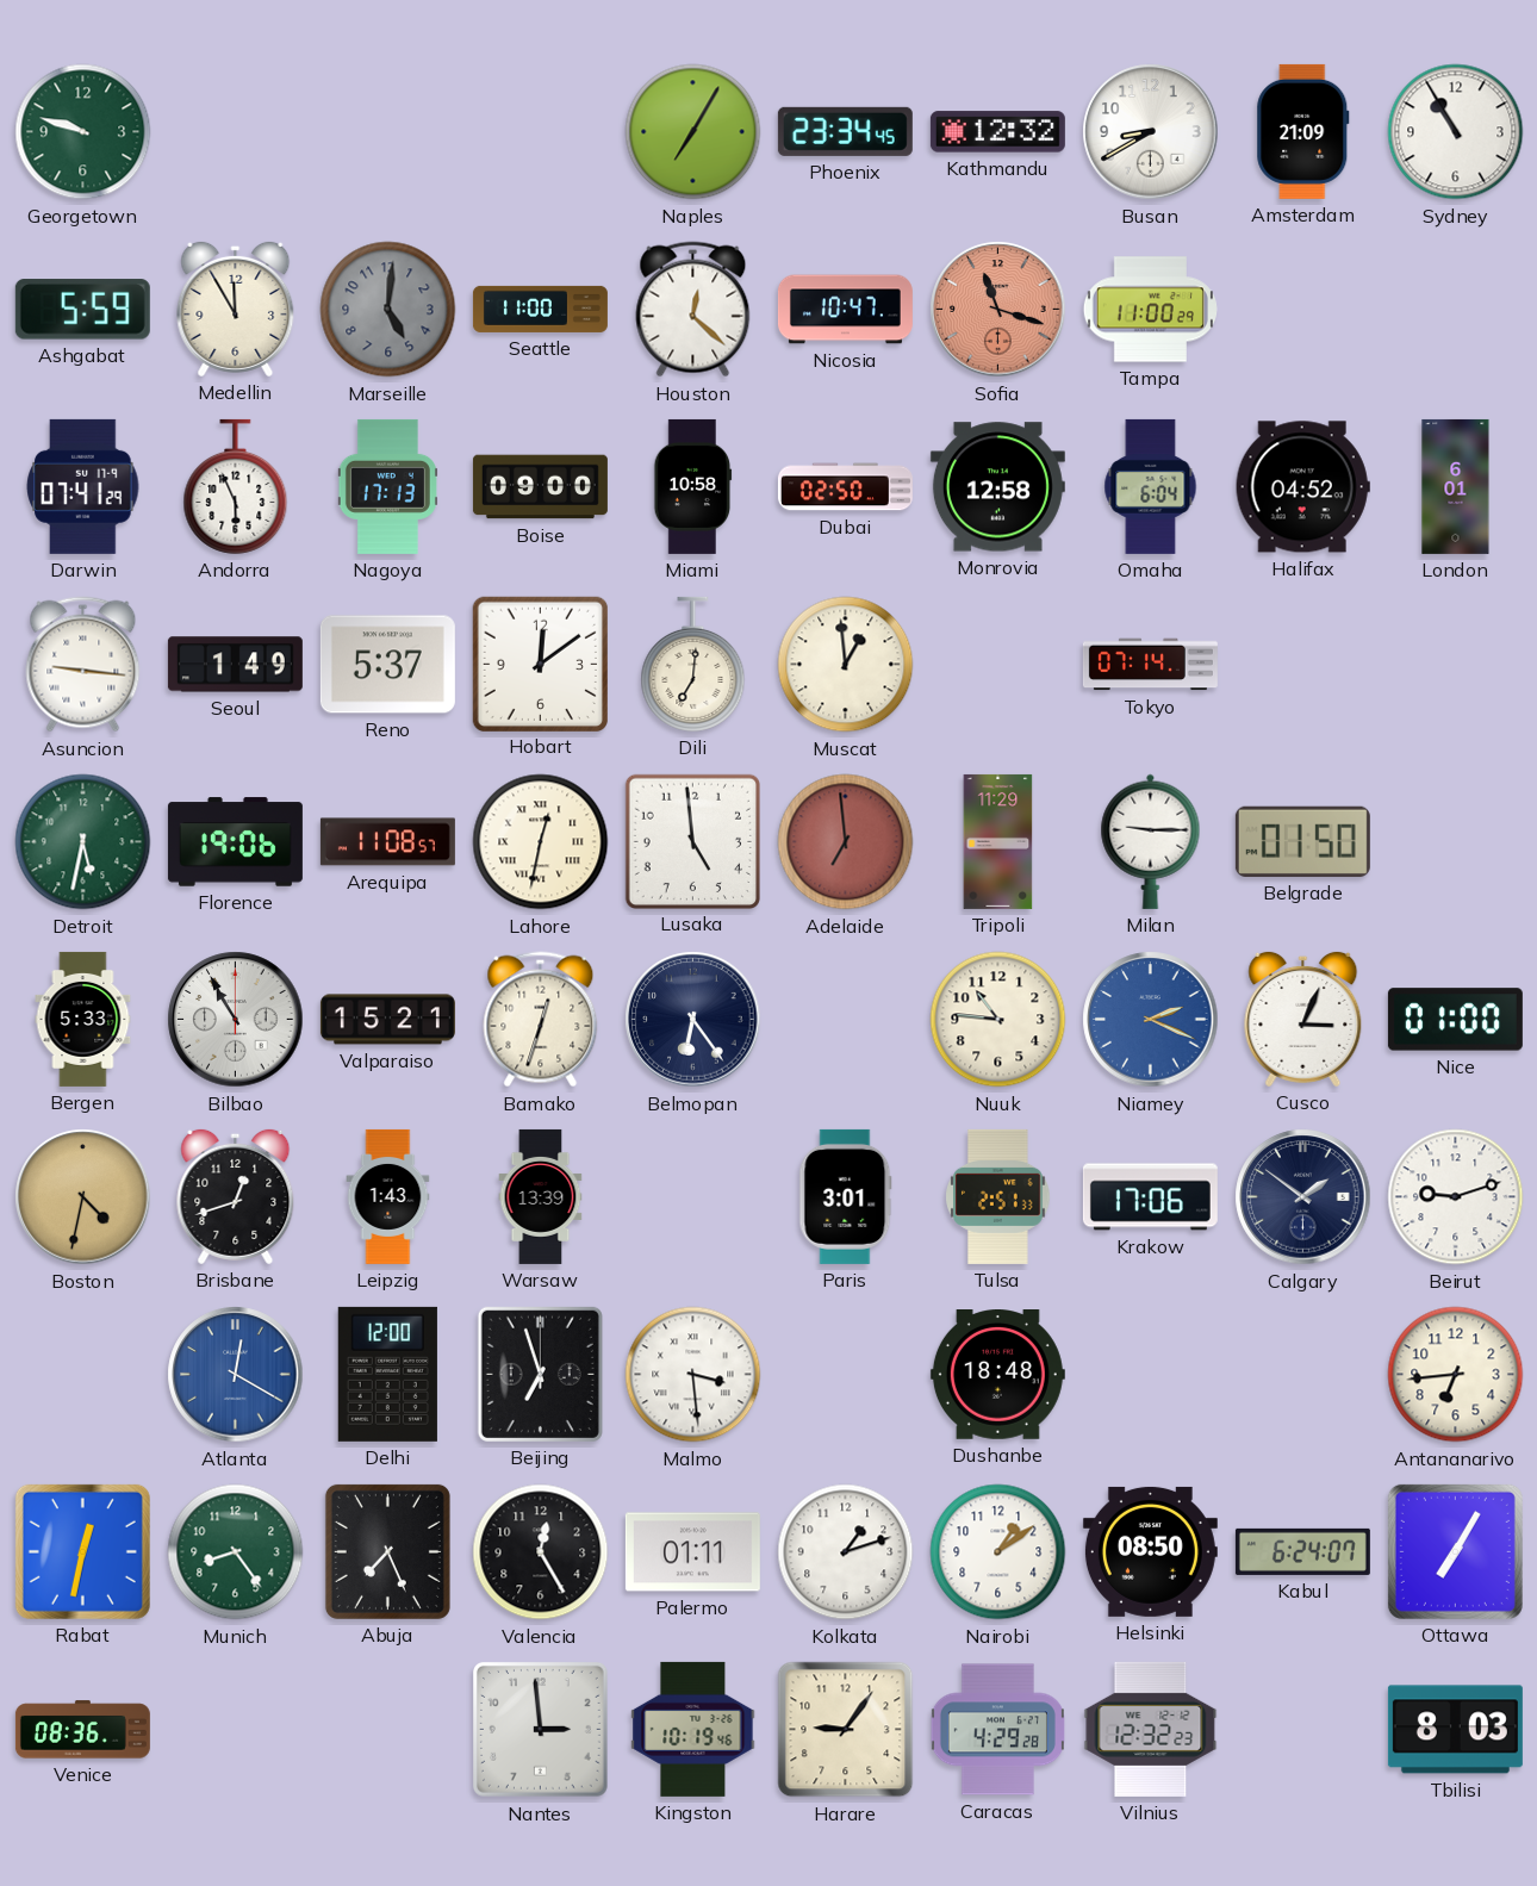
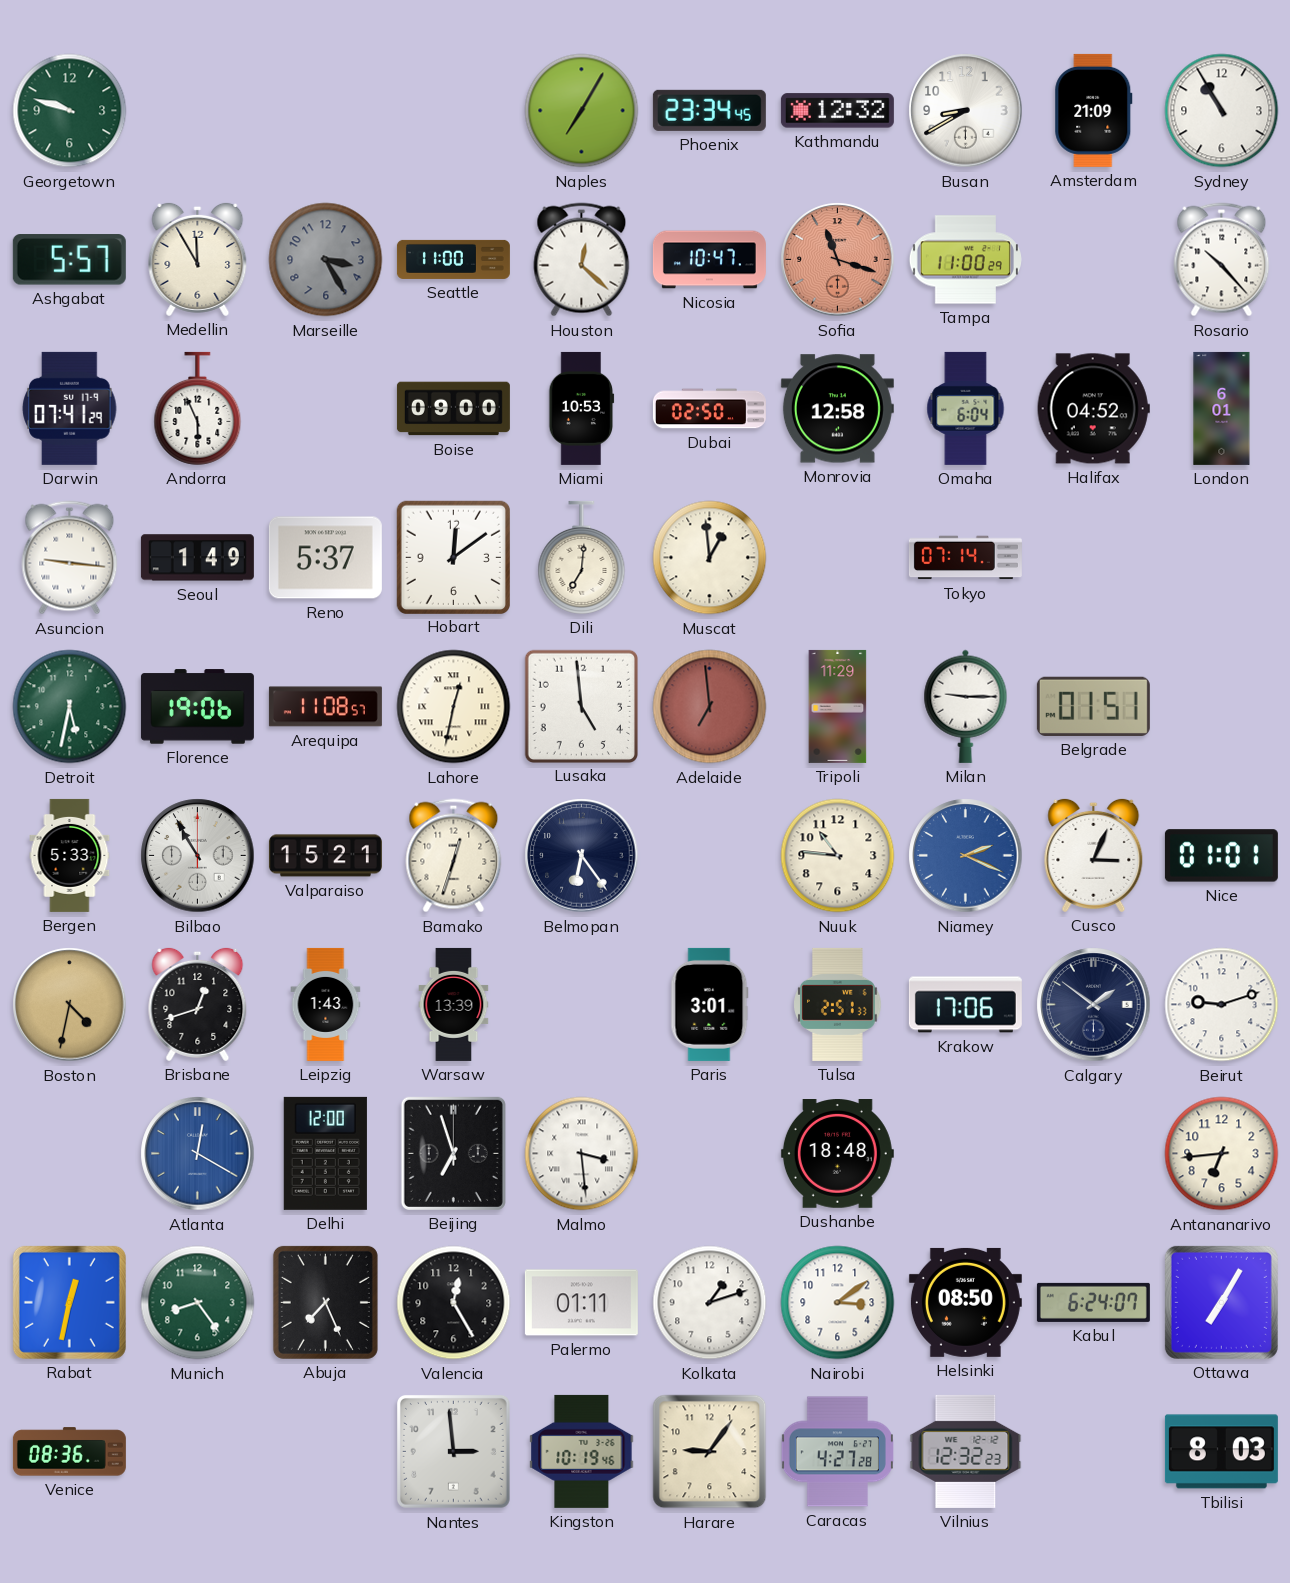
Ashgabat: 5:59 -> 5:57
Marseille: 5:01 -> 3:25
Rosario: none -> 10:23
Nagoya: 17:13 -> none
Miami: 10:58 -> 10:53
Belgrade: 01:50 -> 01:51
Nice: 01:00 -> 01:01
Nairobi: 1:09 -> 3:09
Caracas: 4:29 -> 4:27
